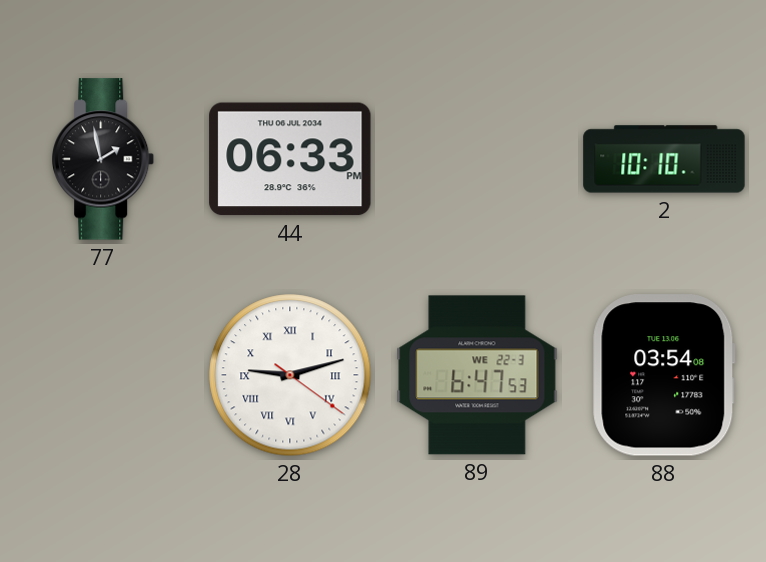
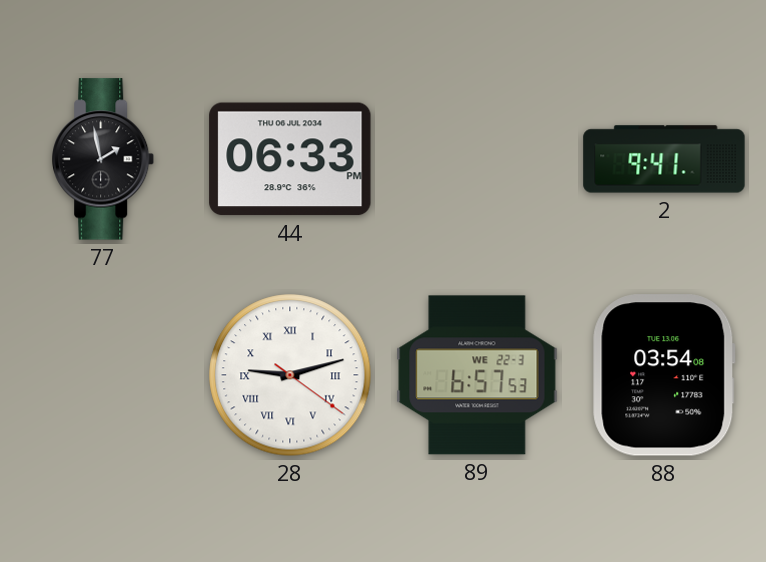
2: 10:10 -> 9:41
89: 6:47 -> 6:57
